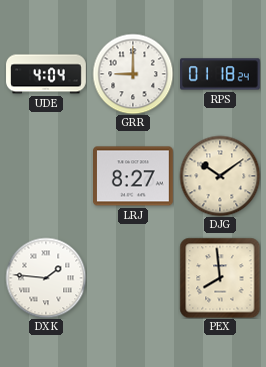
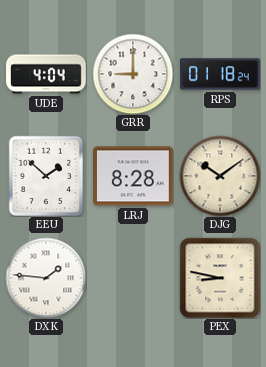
EEU: none -> 1:52
LRJ: 8:27 -> 8:28
PEX: 7:59 -> 8:47
